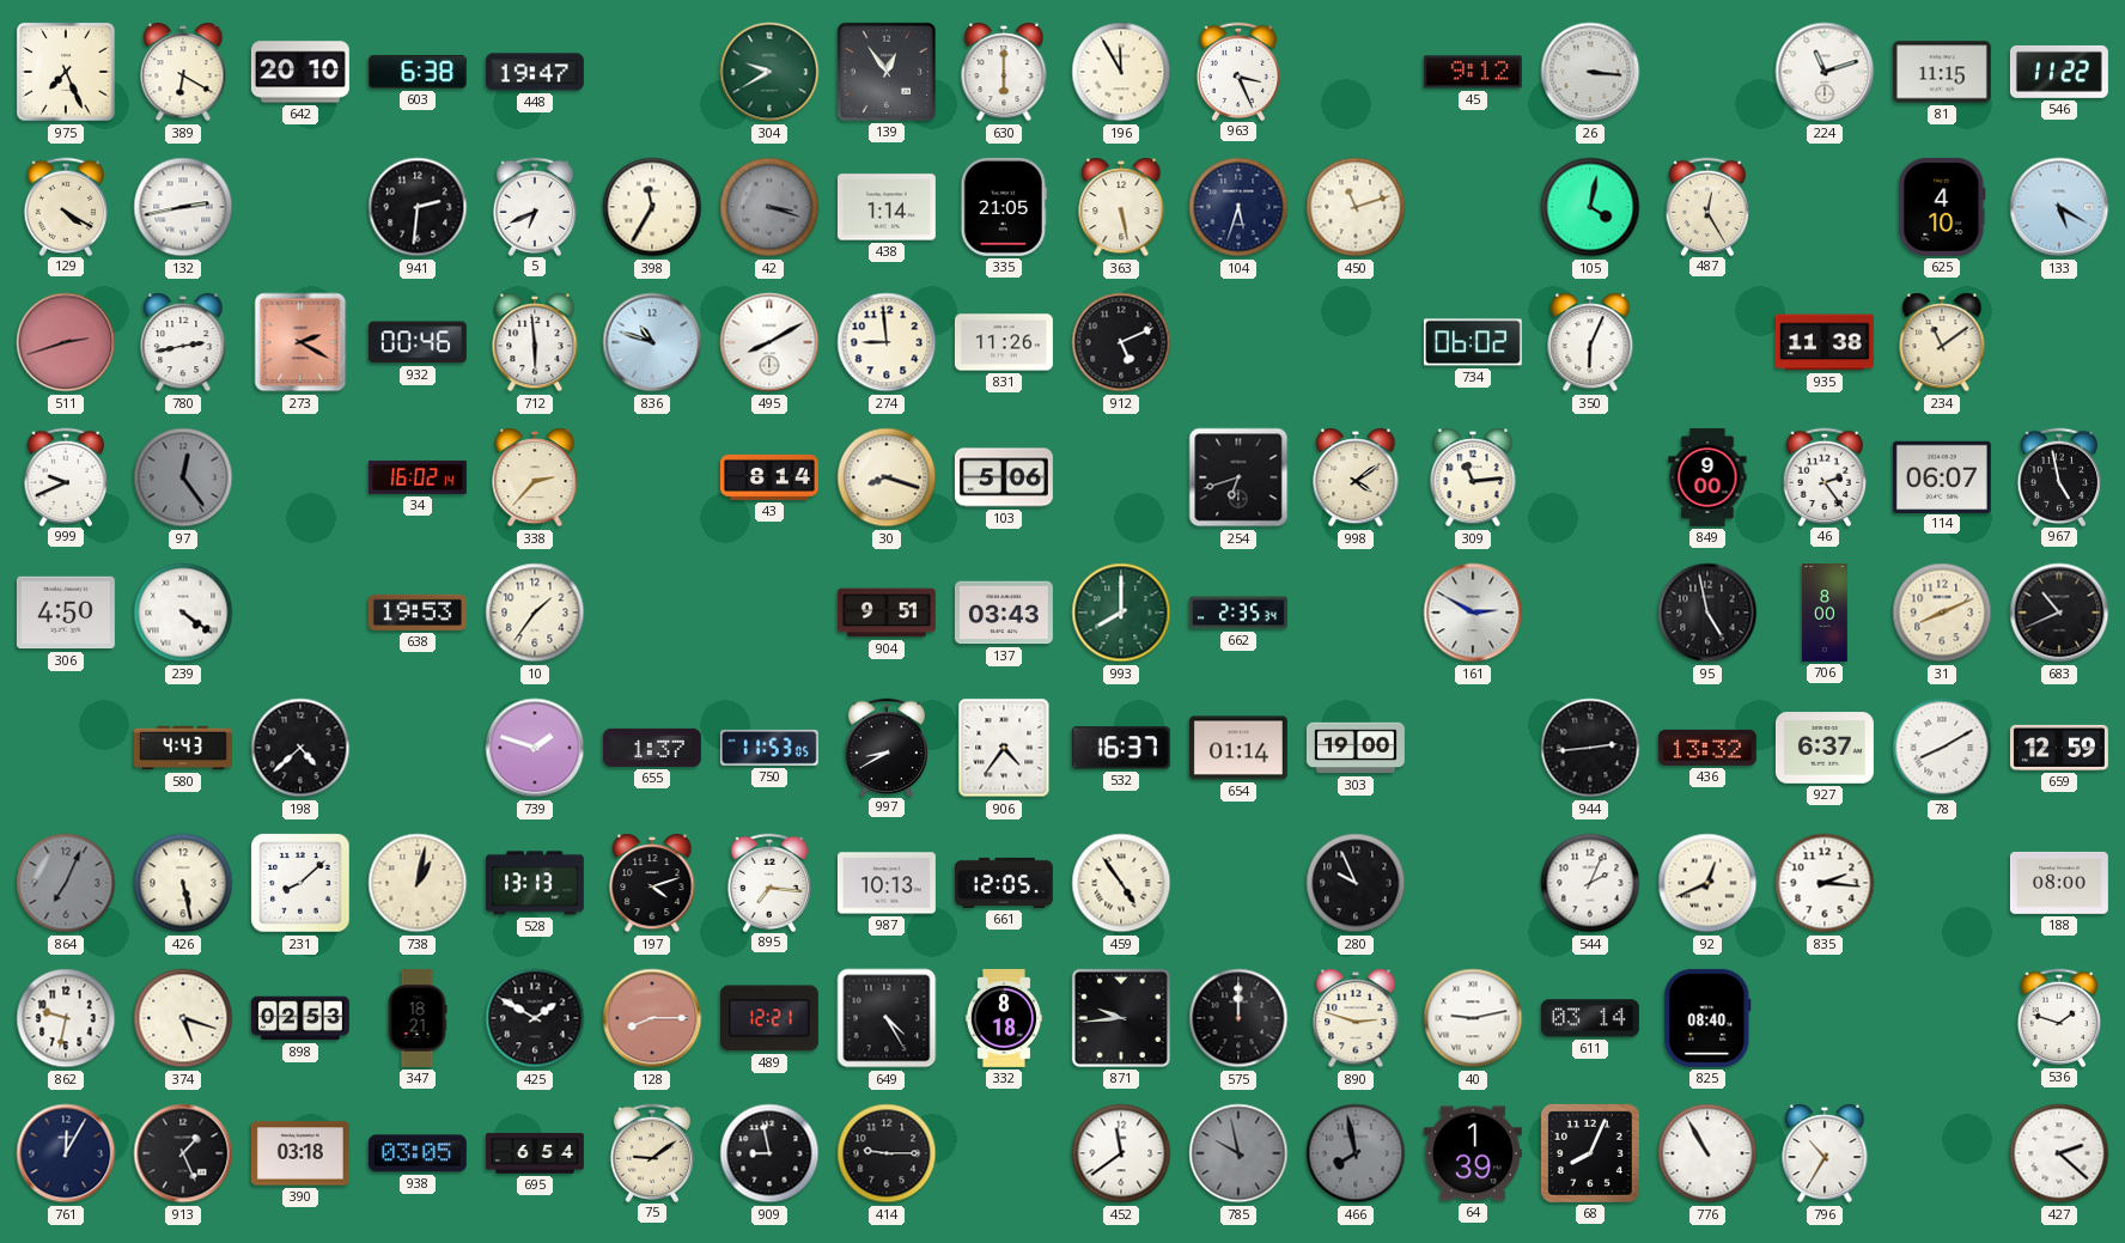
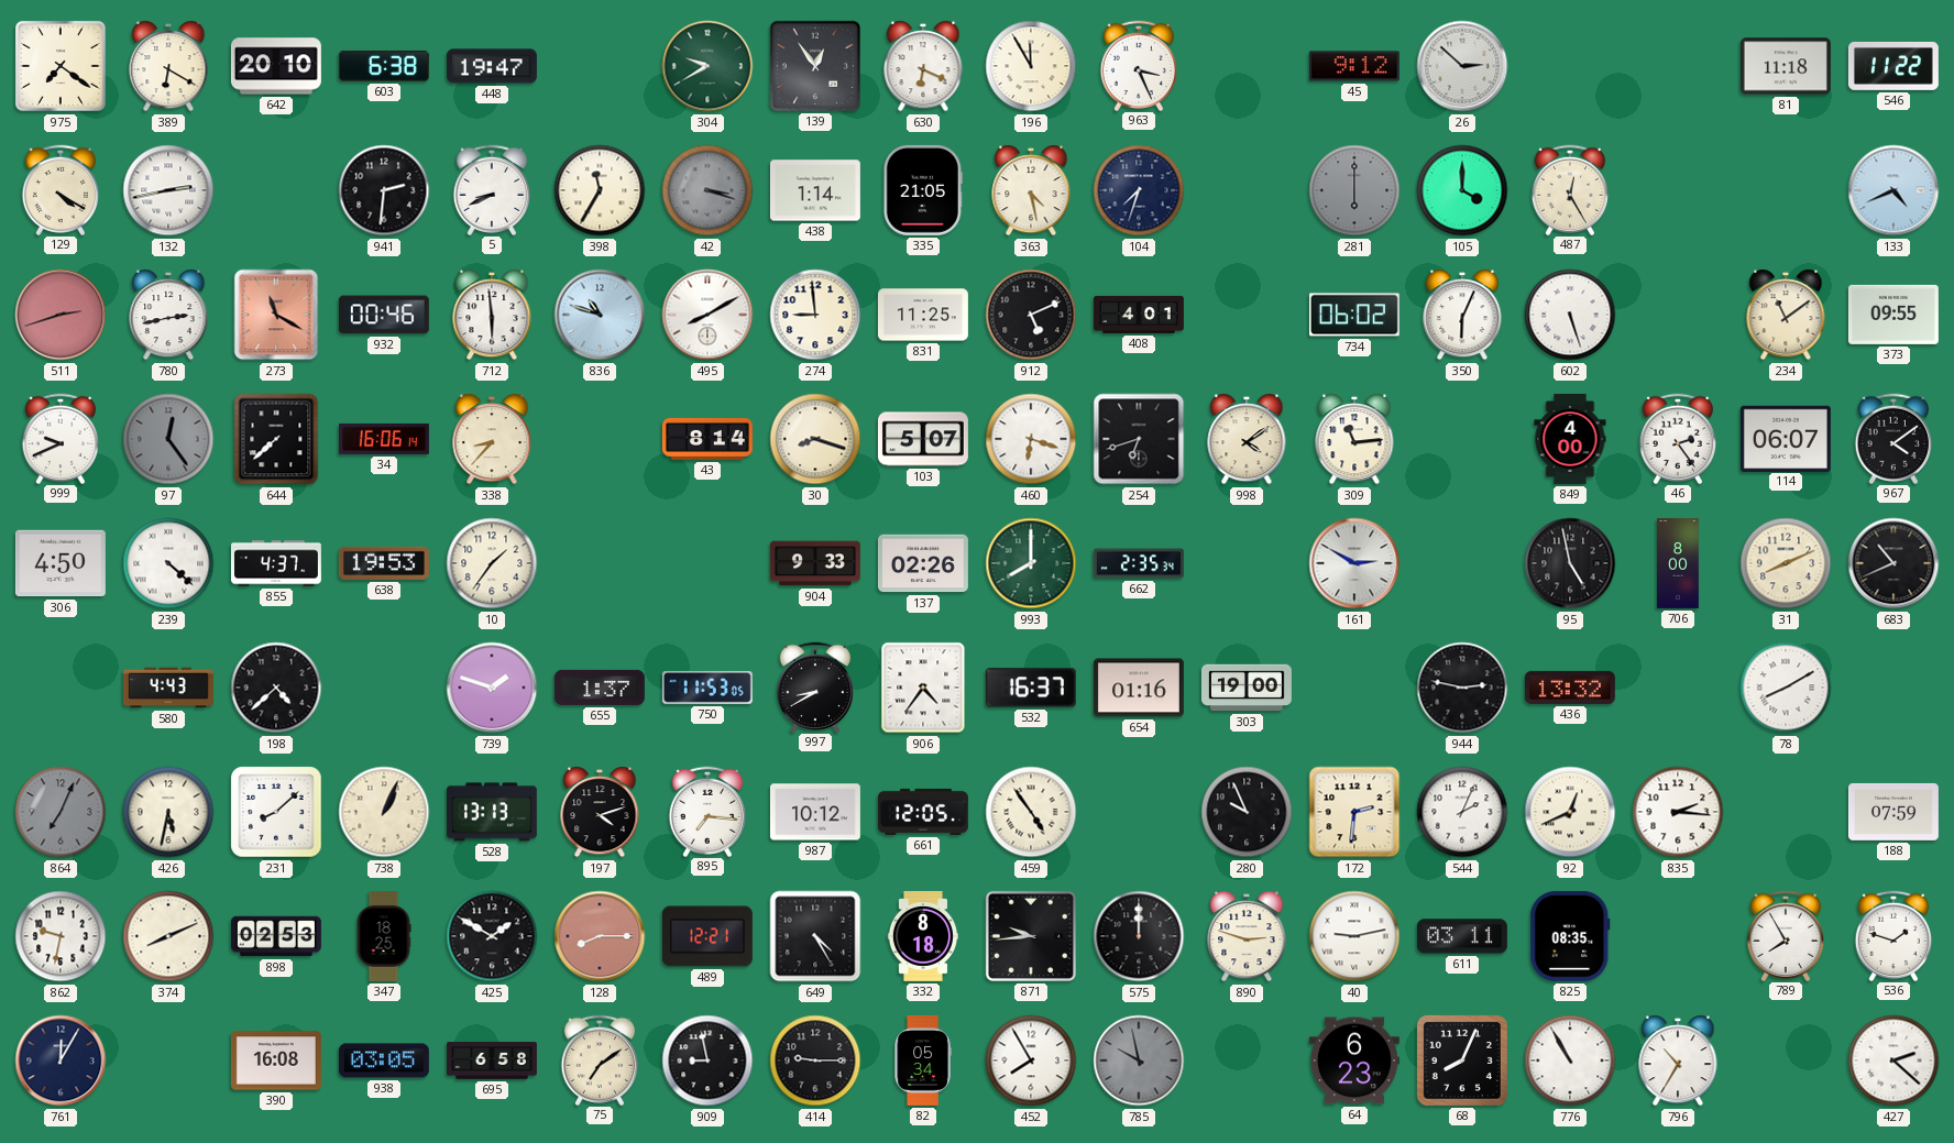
975: 7:26 -> 7:21
630: 6:00 -> 6:19
26: 3:16 -> 2:52
224: 11:12 -> none
81: 11:15 -> 11:18
5: 6:41 -> 8:41
363: 5:28 -> 4:28
104: 5:33 -> 7:33
450: 11:12 -> none
281: none -> 6:00
105: 4:02 -> 4:00
625: 4:10 -> none
133: 5:20 -> 4:41
273: 2:20 -> 11:20
831: 11:26 -> 11:25
408: none -> 4:01
602: none -> 5:27
935: 11:38 -> none
373: none -> 09:55
644: none -> 7:38
34: 16:02 -> 16:06
338: 2:37 -> 8:37
103: 5:06 -> 5:07
460: none -> 6:18
849: 9:00 -> 4:00
967: 4:58 -> 4:09
239: 4:21 -> 4:22
855: none -> 4:37
904: 9:51 -> 9:33
137: 03:43 -> 02:26
654: 01:14 -> 01:16
944: 2:44 -> 2:47
927: 6:37 -> none
659: 12:59 -> none
426: 5:28 -> 5:32
738: 1:02 -> 1:04
987: 10:13 -> 10:12
172: none -> 2:31
188: 08:00 -> 07:59
374: 5:18 -> 8:11
347: 18:21 -> 18:25
611: 03:14 -> 03:11
825: 08:40 -> 08:35
789: none -> 7:55
913: 1:26 -> none
390: 03:18 -> 16:08
695: 6:54 -> 6:58
75: 9:09 -> 7:09
82: none -> 05:34
452: 11:39 -> 7:55
466: 7:58 -> none
64: 1:39 -> 6:23
